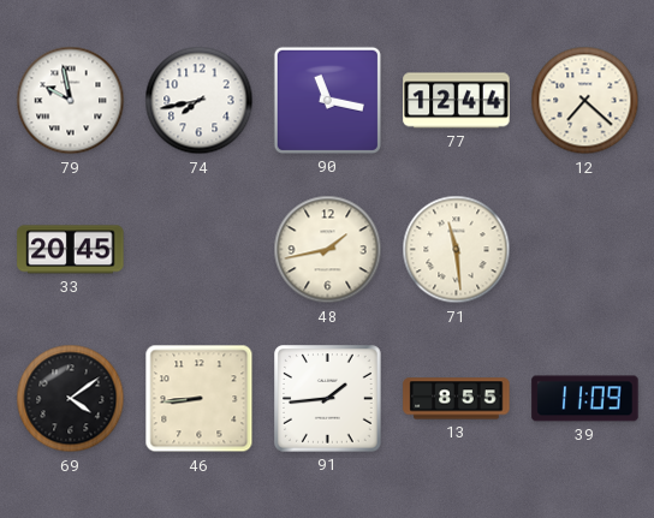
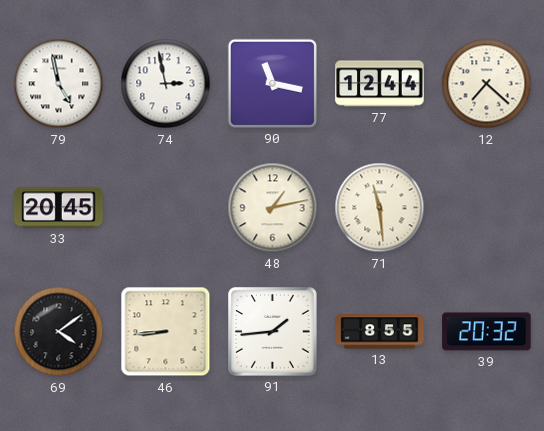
79: 9:58 -> 4:58
74: 7:43 -> 2:58
48: 1:43 -> 1:13
39: 11:09 -> 20:32
